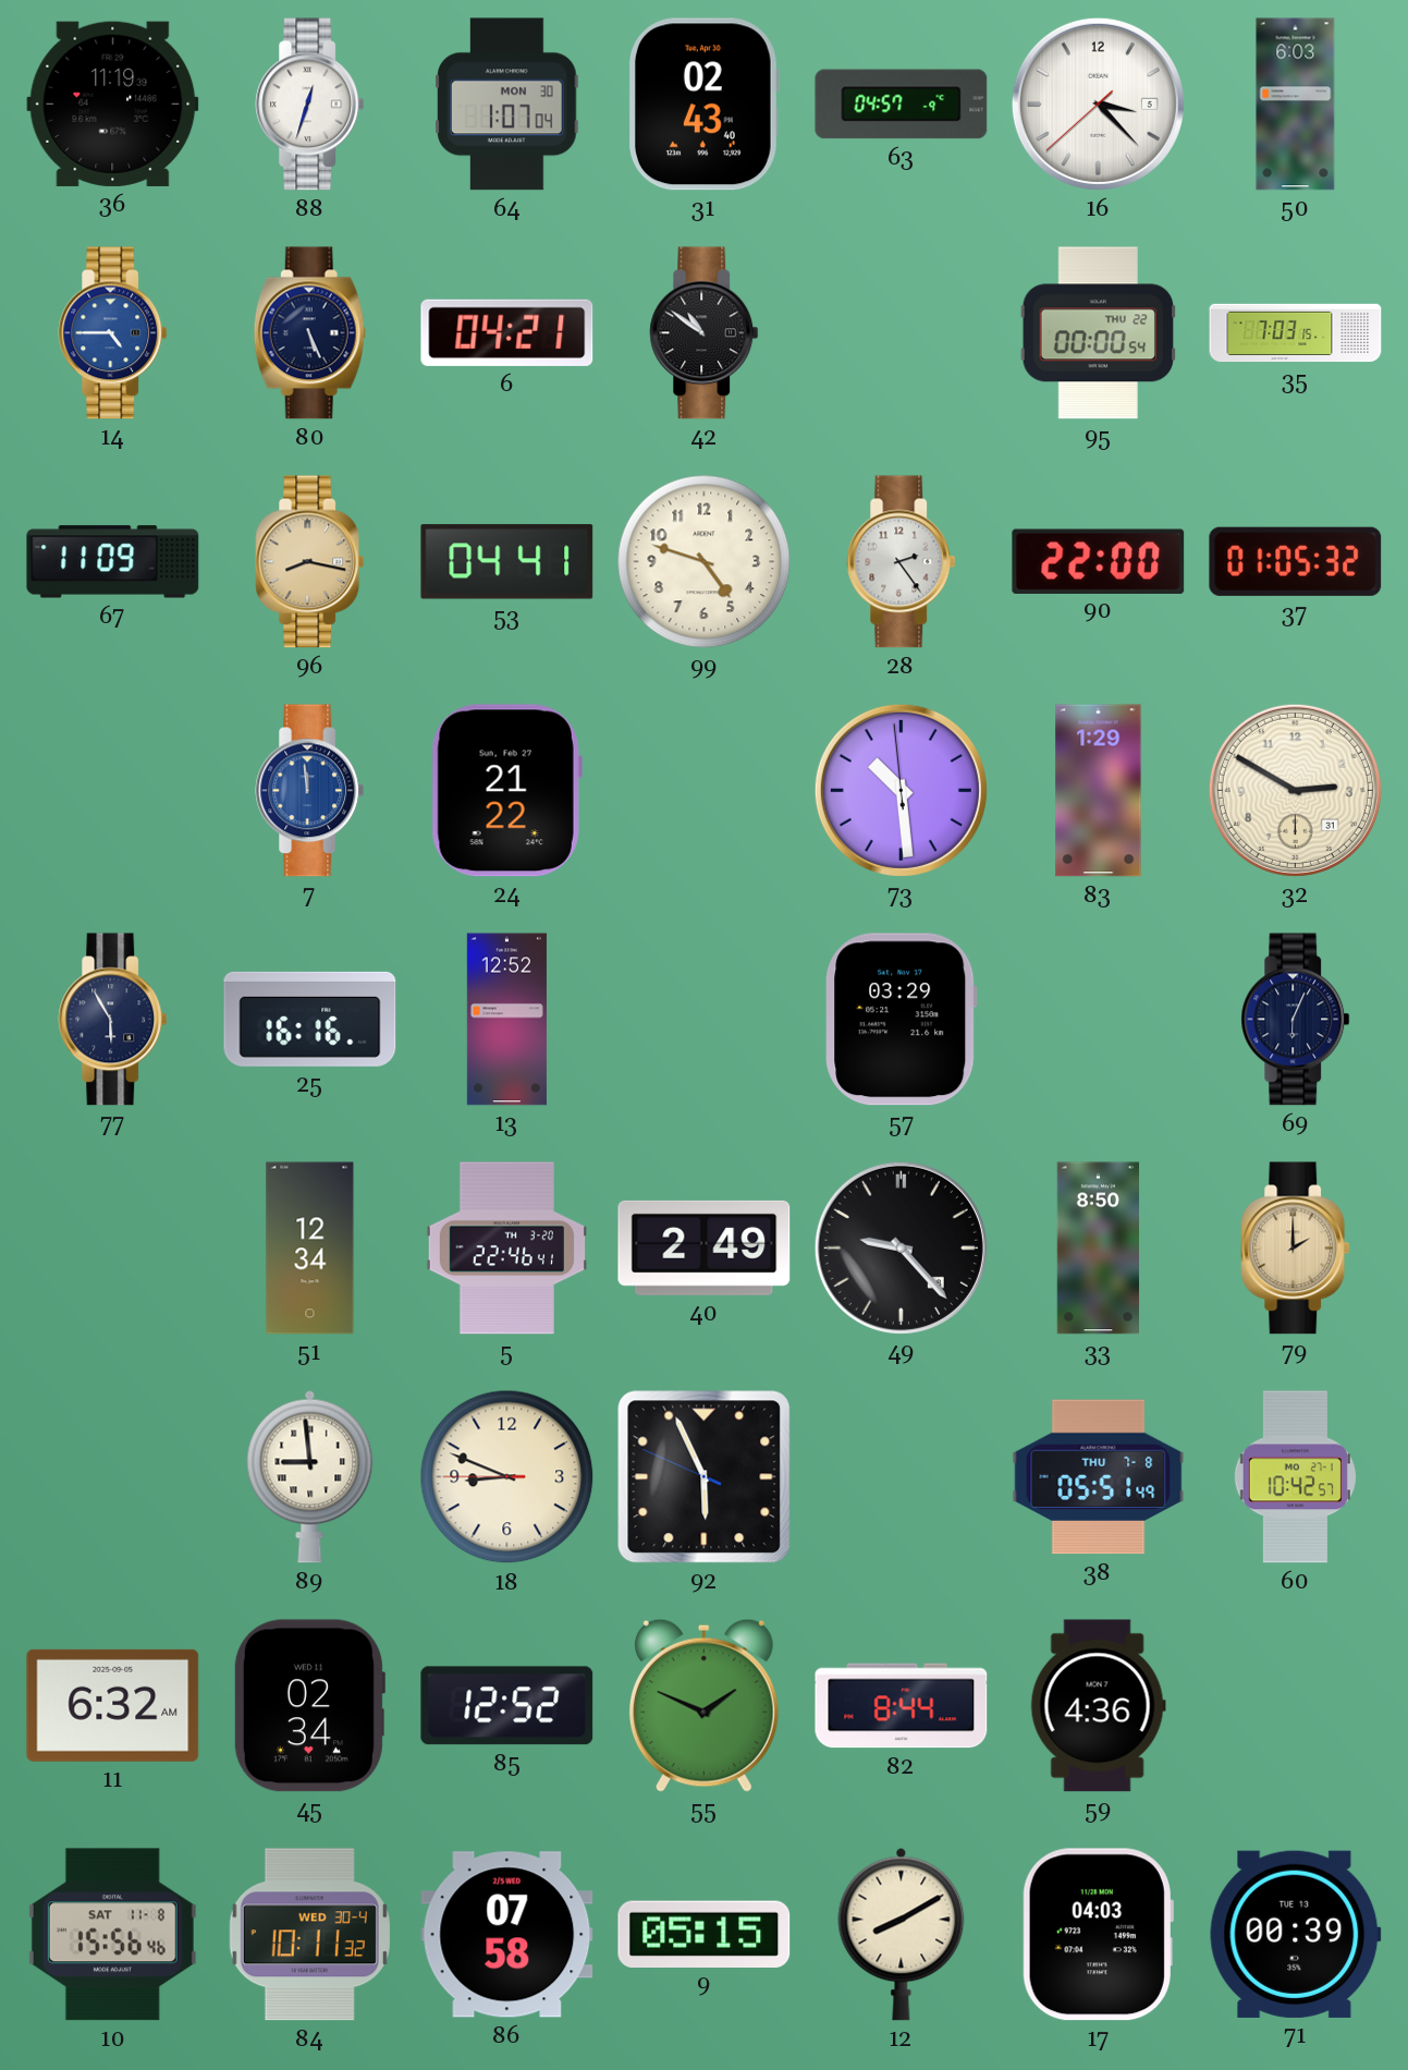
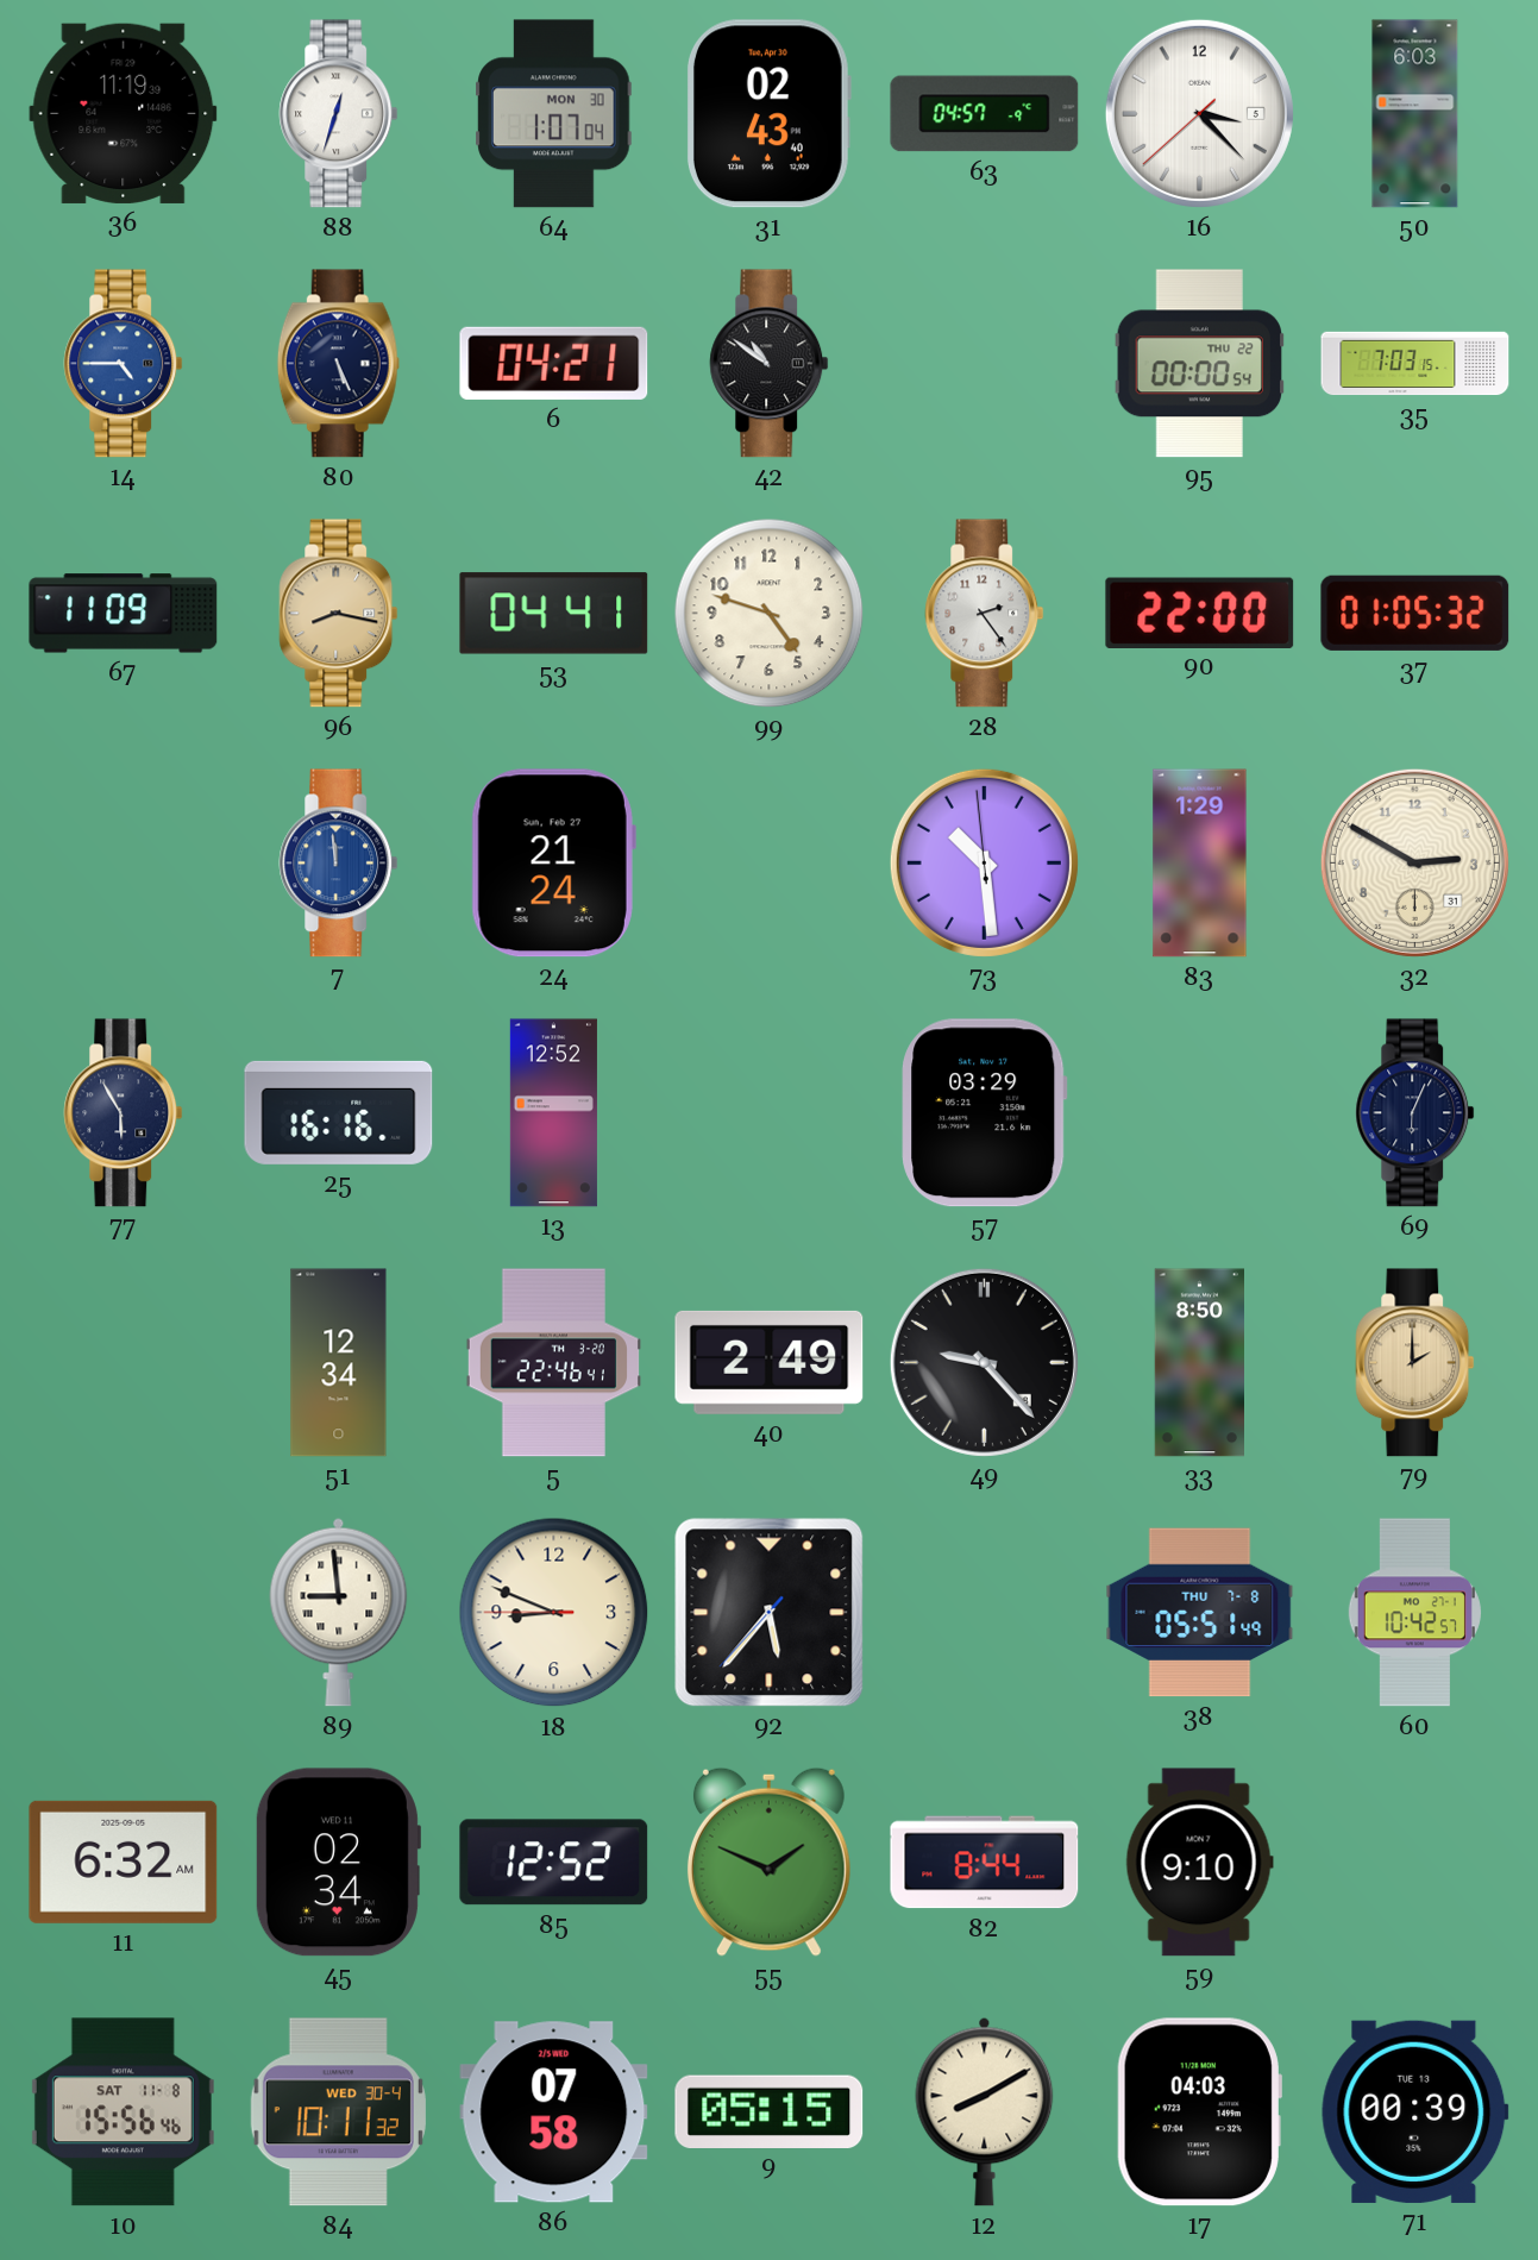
24: 21:22 -> 21:24
92: 5:55 -> 5:36
59: 4:36 -> 9:10
